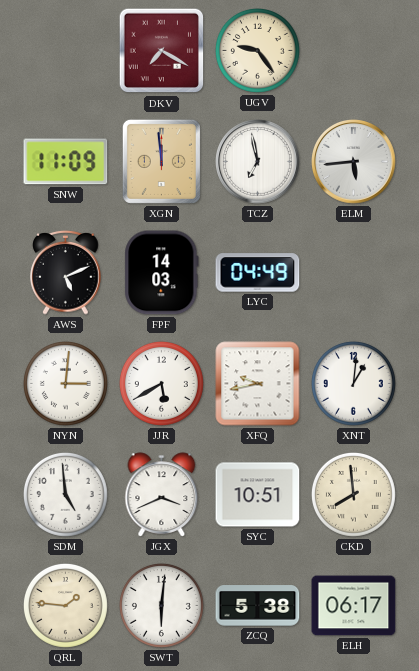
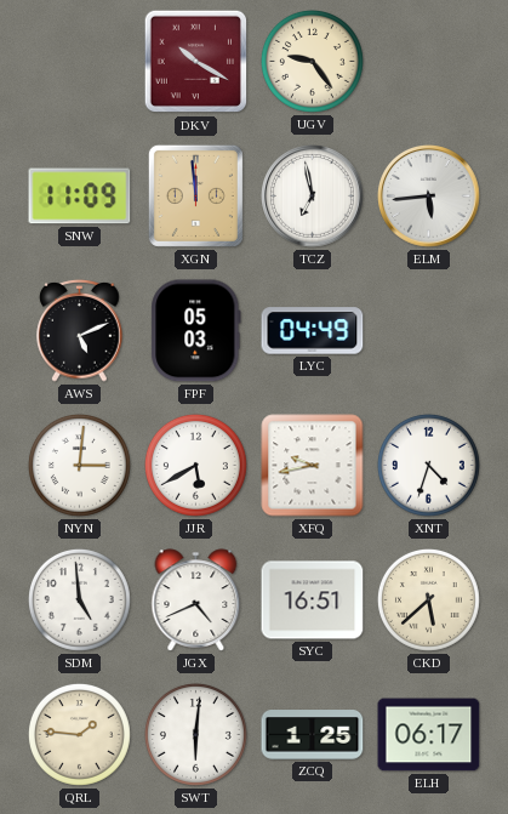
DKV: 7:20 -> 10:20
FPF: 14:03 -> 05:03
XNT: 1:01 -> 4:33
JGX: 3:41 -> 4:41
SYC: 10:51 -> 16:51
CKD: 7:59 -> 5:38
ZCQ: 5:38 -> 1:25
